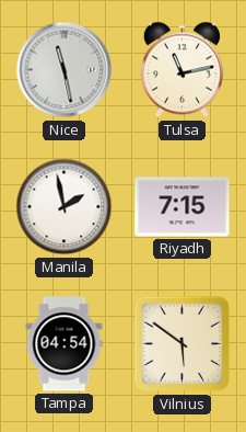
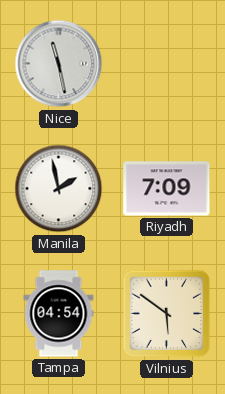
Tulsa: 11:13 -> none
Riyadh: 7:15 -> 7:09
